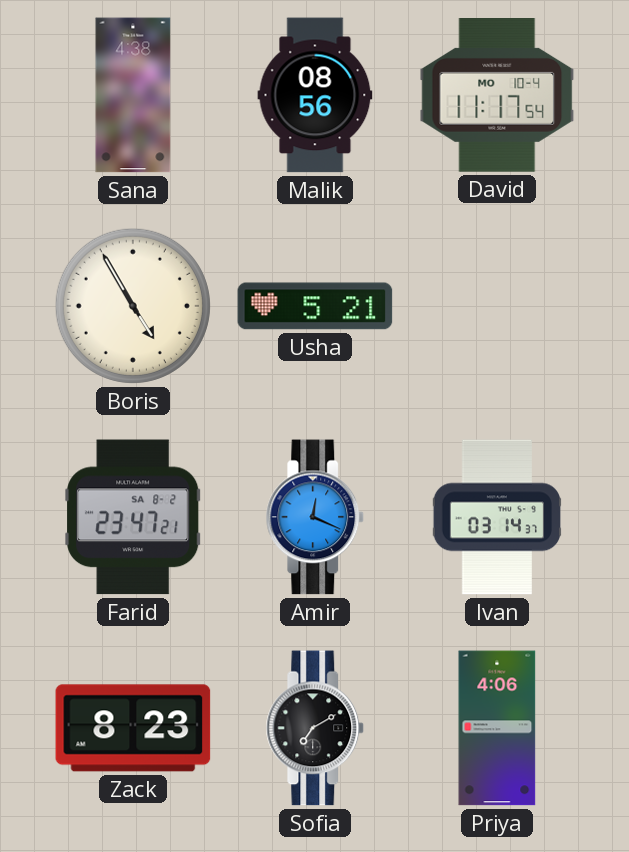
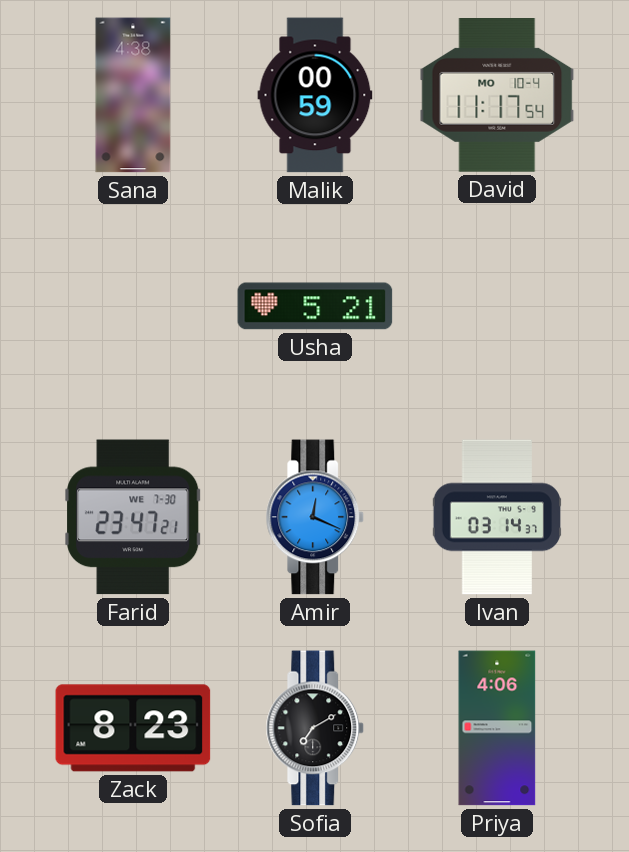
Malik: 08:56 -> 00:59
Boris: 4:55 -> none
Farid date: SA 8-2 -> WE 7-30
